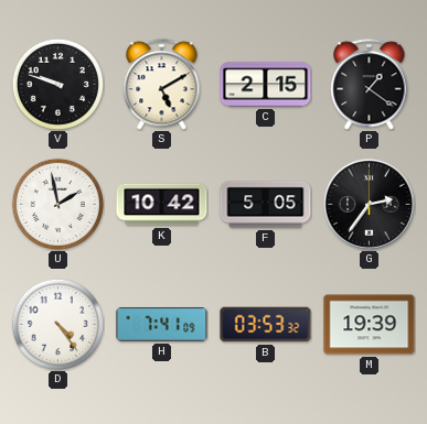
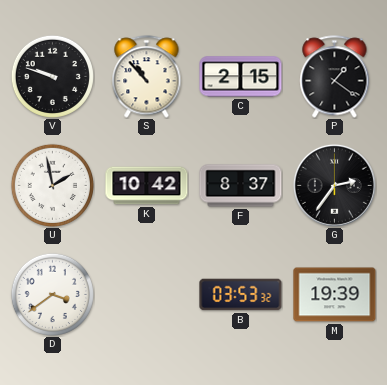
S: 5:10 -> 10:53
F: 5:05 -> 8:37
D: 4:24 -> 3:39
H: 7:41 -> none
